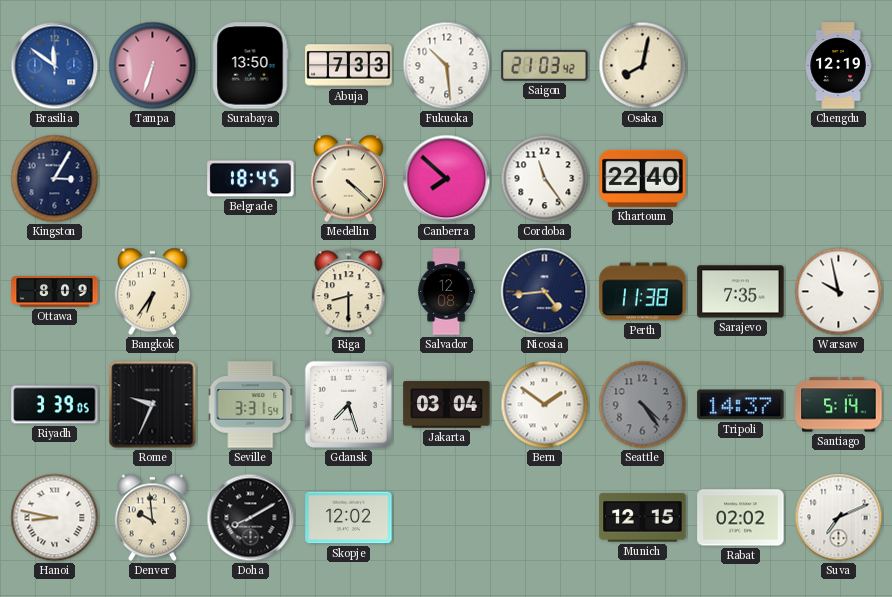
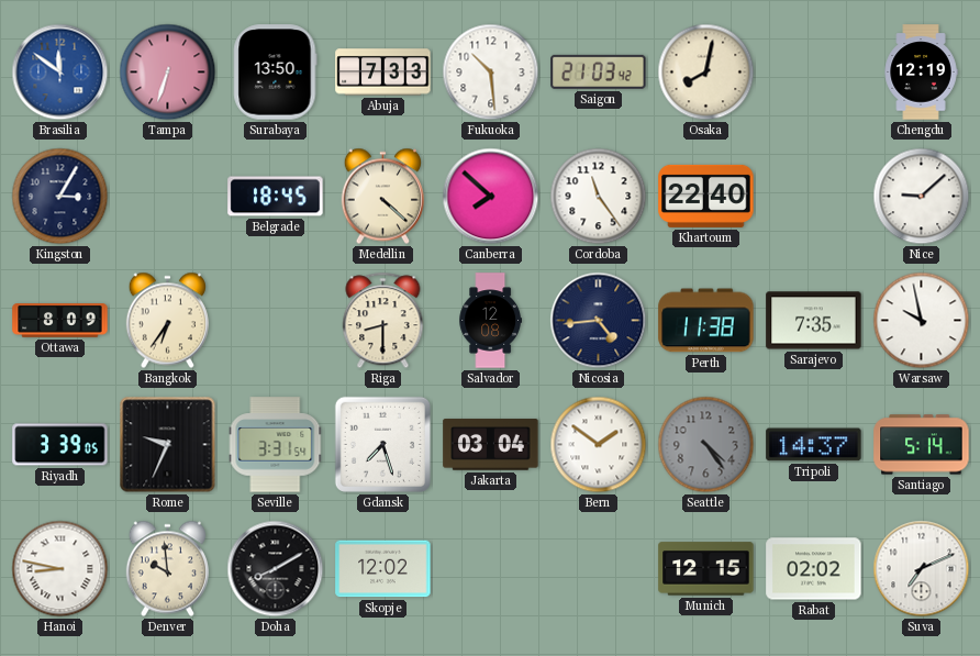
Nice: none -> 9:08
